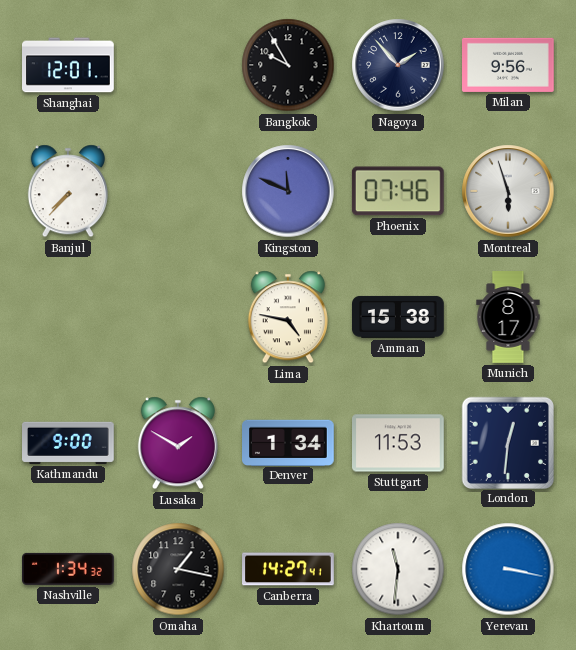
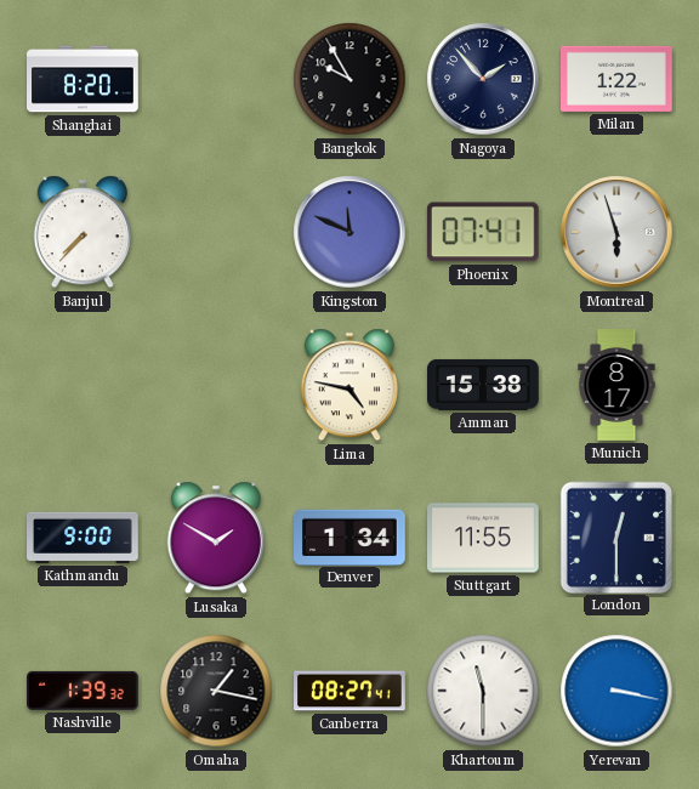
Shanghai: 12:01 -> 8:20
Milan: 9:56 -> 1:22
Phoenix: 07:46 -> 07:41
Stuttgart: 11:53 -> 11:55
London: 12:31 -> 12:30
Nashville: 1:34 -> 1:39
Canberra: 14:27 -> 08:27
Khartoum: 11:31 -> 11:30
